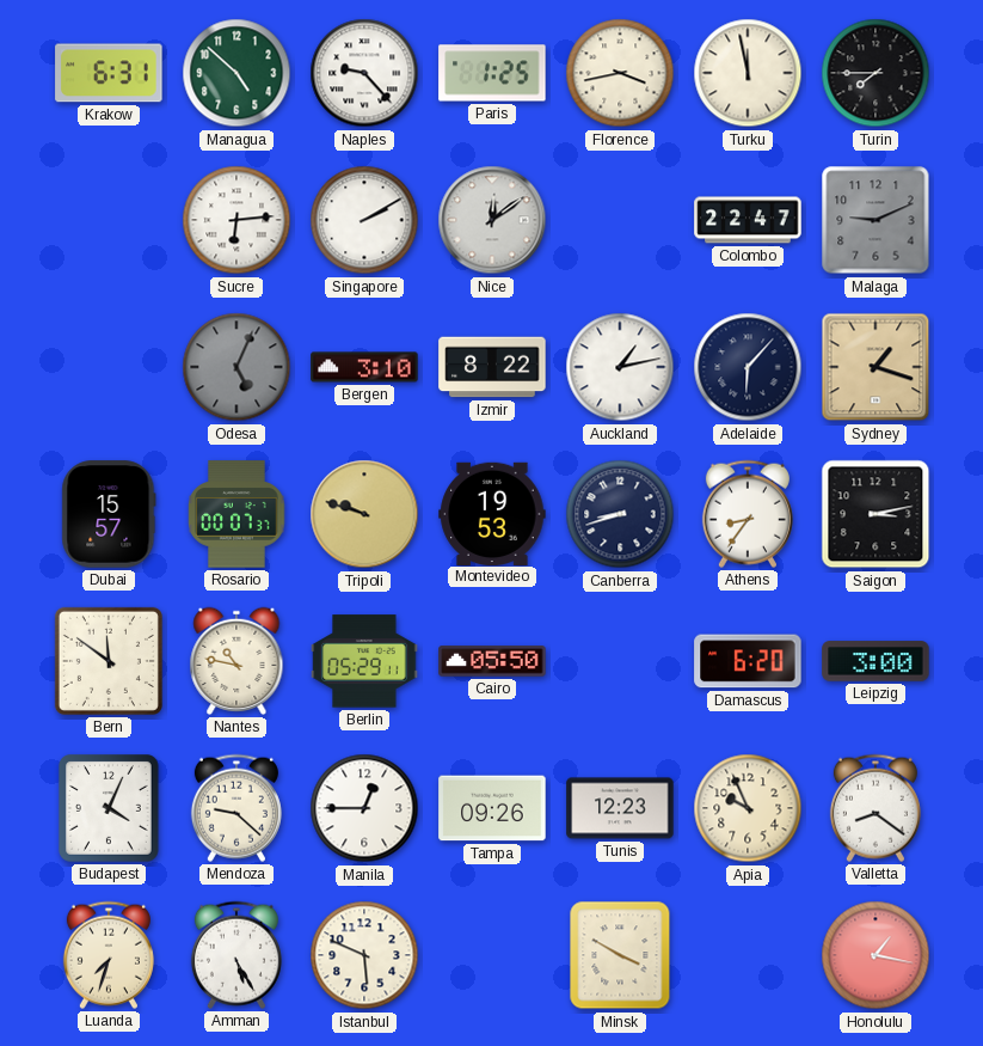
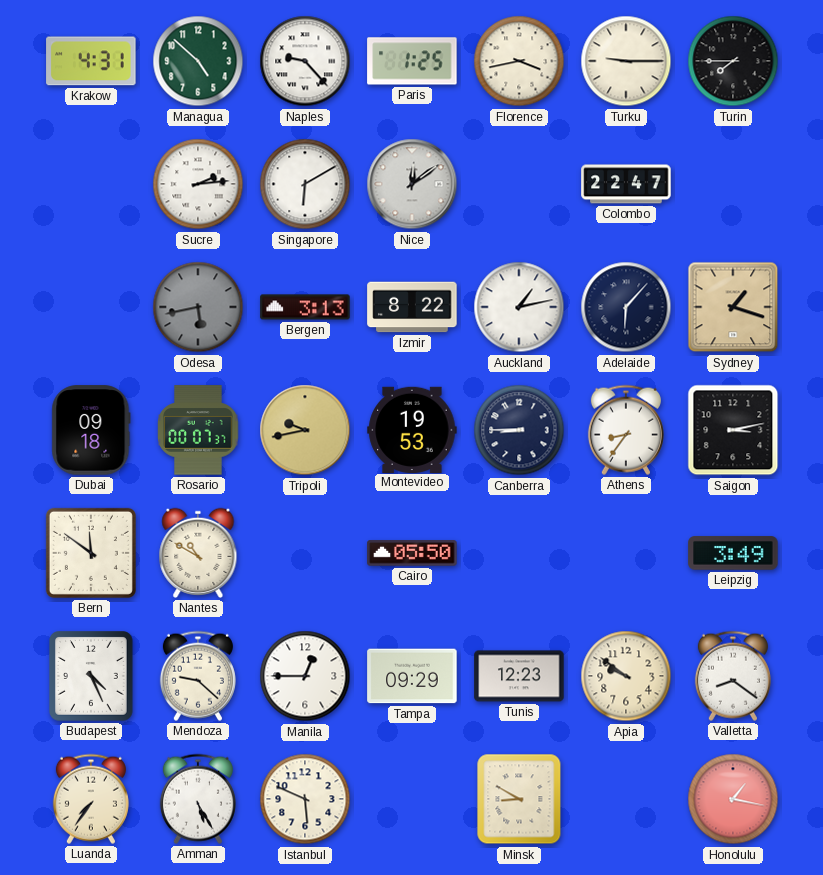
Krakow: 6:31 -> 4:31
Turku: 11:58 -> 9:15
Sucre: 6:14 -> 2:14
Singapore: 2:10 -> 6:10
Malaga: 9:11 -> none
Odesa: 5:04 -> 5:43
Bergen: 3:10 -> 3:13
Dubai: 15:57 -> 09:18
Tripoli: 9:48 -> 9:43
Canberra: 8:42 -> 8:45
Nantes: 10:47 -> 10:50
Berlin: 05:29 -> none
Damascus: 6:20 -> none
Leipzig: 3:00 -> 3:49
Budapest: 4:04 -> 4:26
Tampa: 09:26 -> 09:29
Apia: 9:56 -> 9:51
Luanda: 7:33 -> 7:36
Minsk: 3:50 -> 8:50
